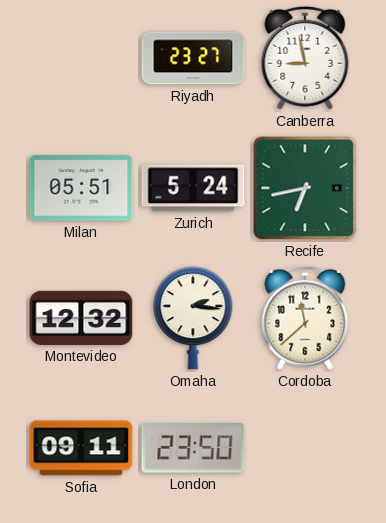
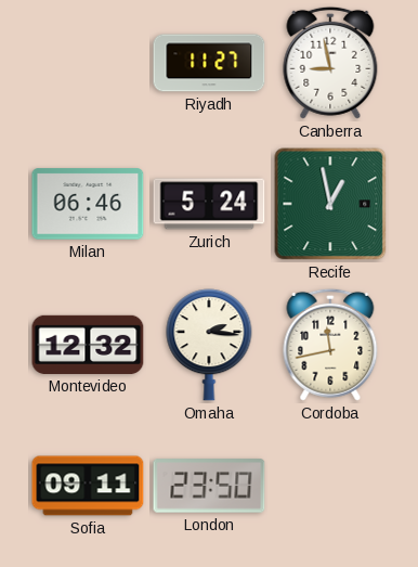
Riyadh: 23:27 -> 11:27
Milan: 05:51 -> 06:46
Recife: 6:43 -> 12:58
Cordoba: 11:38 -> 11:43
